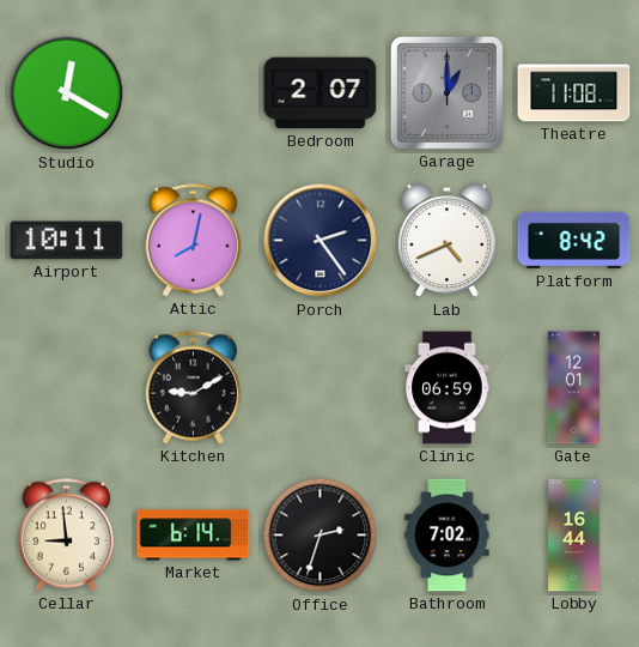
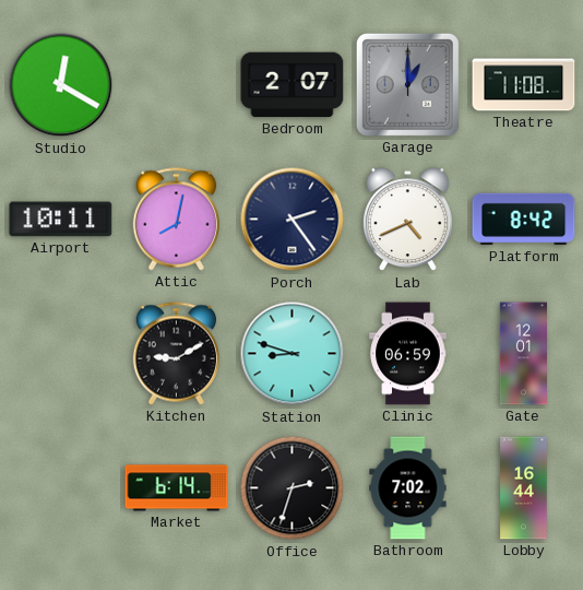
Station: none -> 8:48
Cellar: 8:59 -> none
